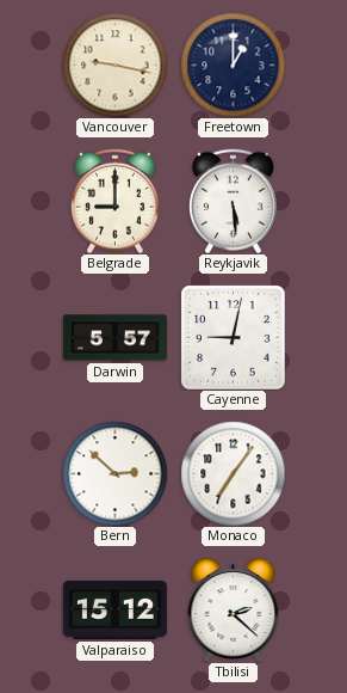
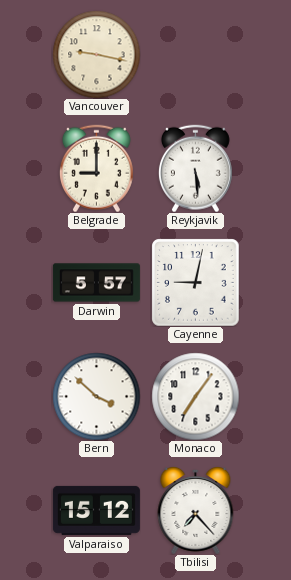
Freetown: 1:00 -> none
Bern: 2:52 -> 3:52
Tbilisi: 2:22 -> 7:23
